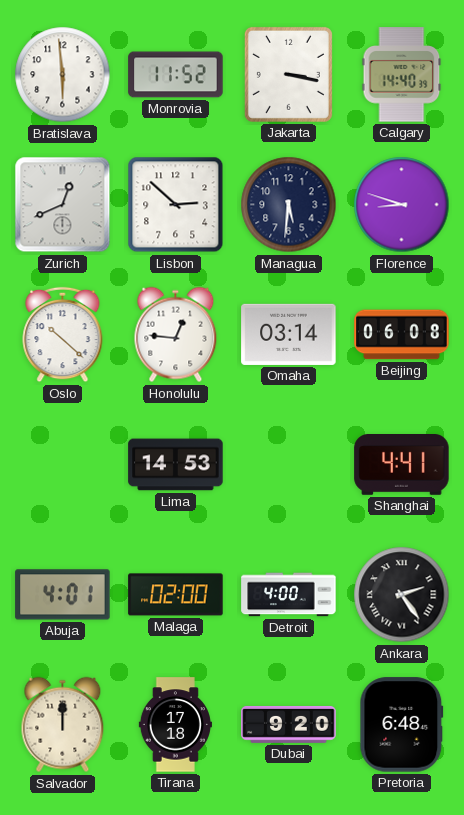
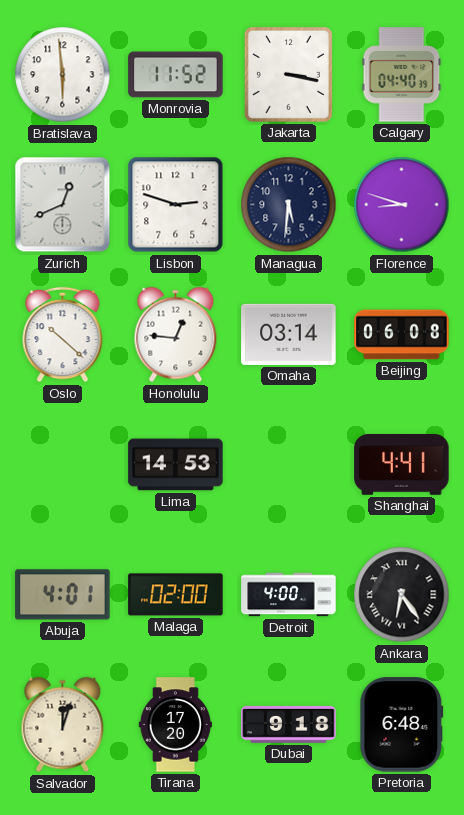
Calgary: 14:40 -> 04:40
Lisbon: 2:52 -> 2:48
Ankara: 2:24 -> 6:24
Salvador: 12:00 -> 12:03
Tirana: 17:18 -> 17:20
Dubai: 9:20 -> 9:18
